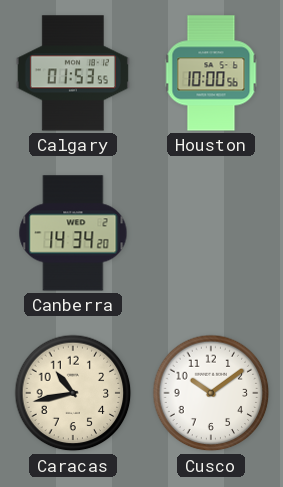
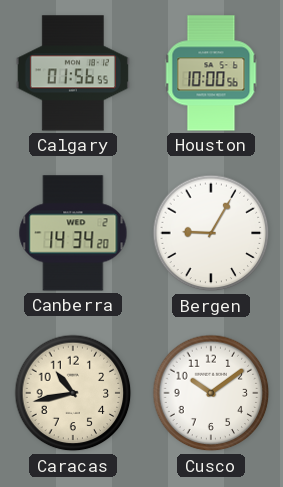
Calgary: 01:53 -> 01:56
Bergen: none -> 9:05
